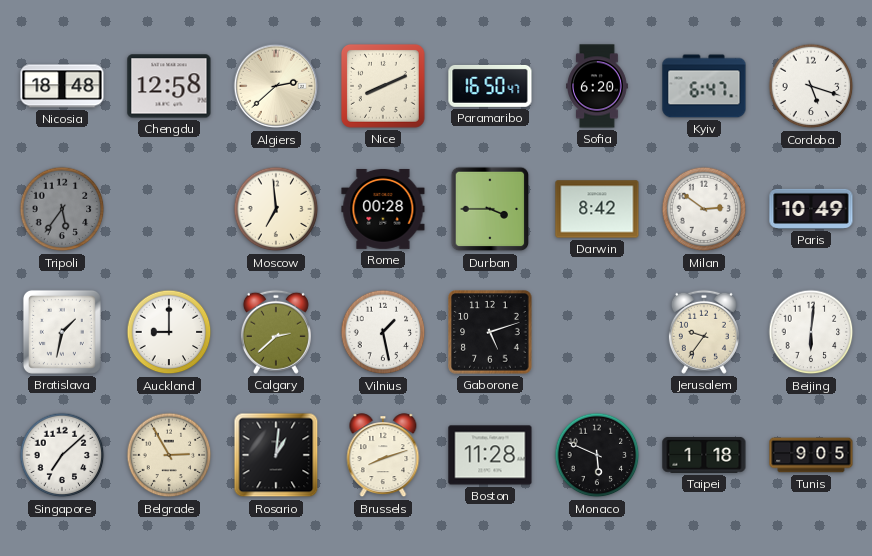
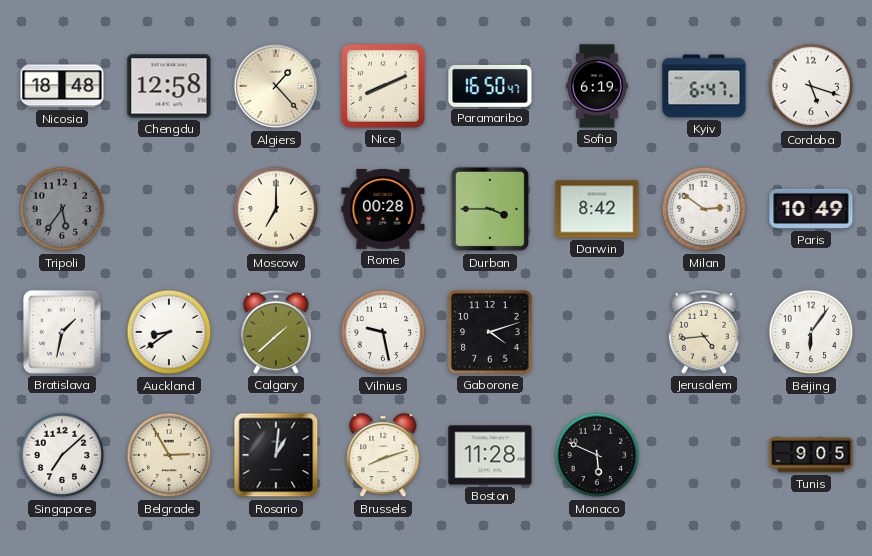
Algiers: 2:38 -> 1:23
Sofia: 6:20 -> 6:19
Moscow: 6:59 -> 7:00
Auckland: 9:00 -> 8:39
Calgary: 2:38 -> 1:38
Vilnius: 1:28 -> 9:28
Gaborone: 5:12 -> 4:12
Jerusalem: 9:36 -> 4:44
Beijing: 6:01 -> 6:06
Taipei: 1:18 -> none
